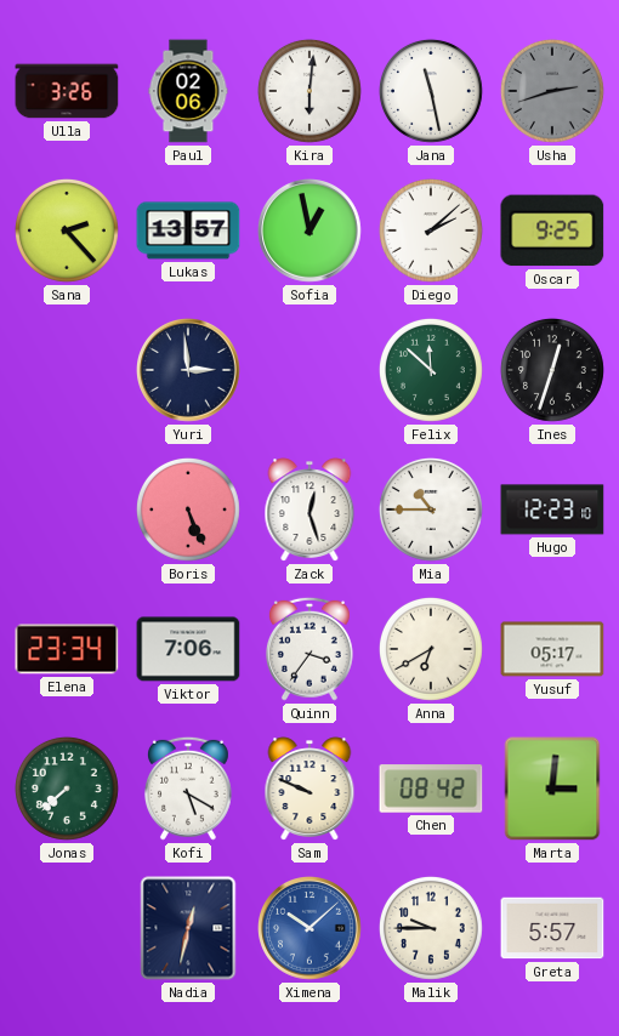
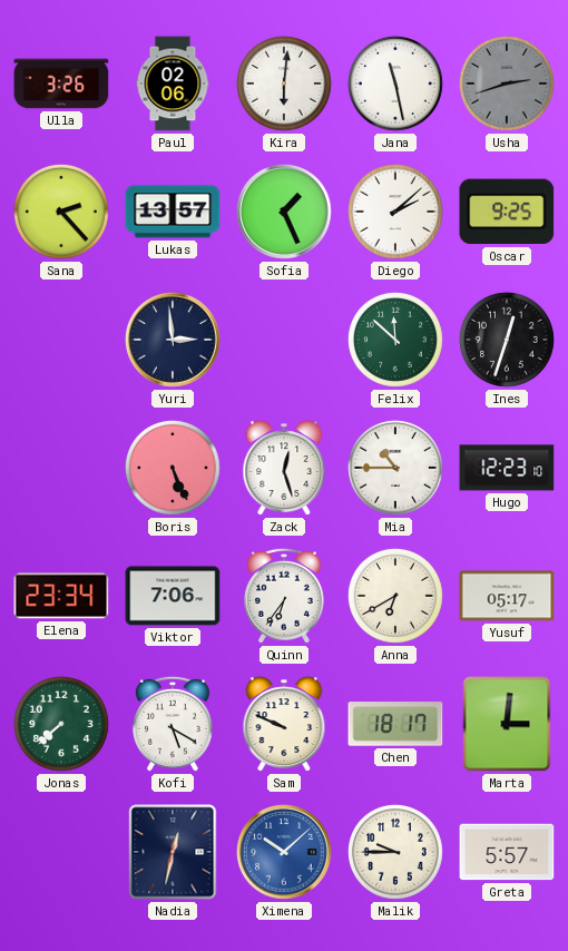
Sofia: 12:58 -> 1:26
Quinn: 3:36 -> 6:36
Chen: 08:42 -> 18:17
